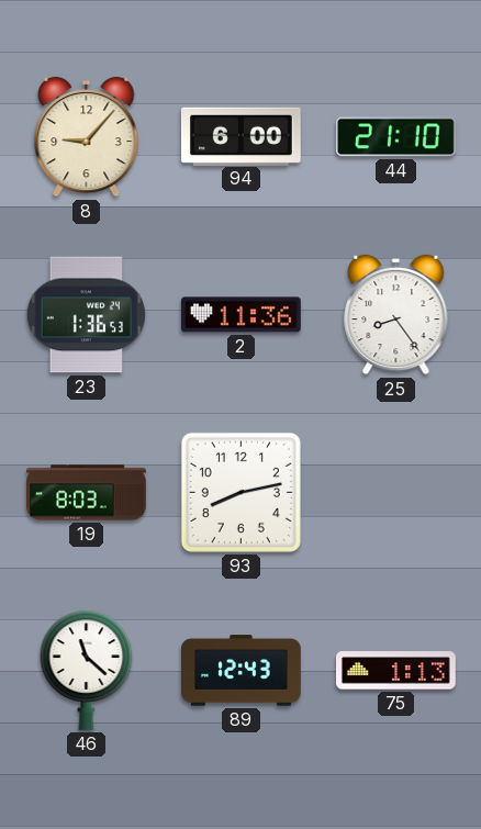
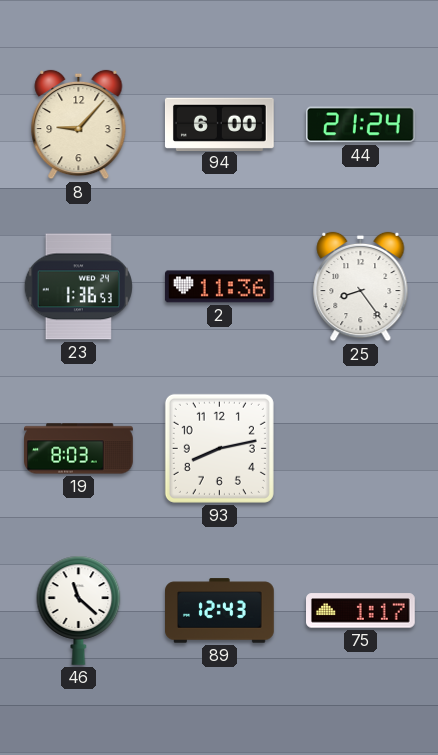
44: 21:10 -> 21:24
75: 1:13 -> 1:17
